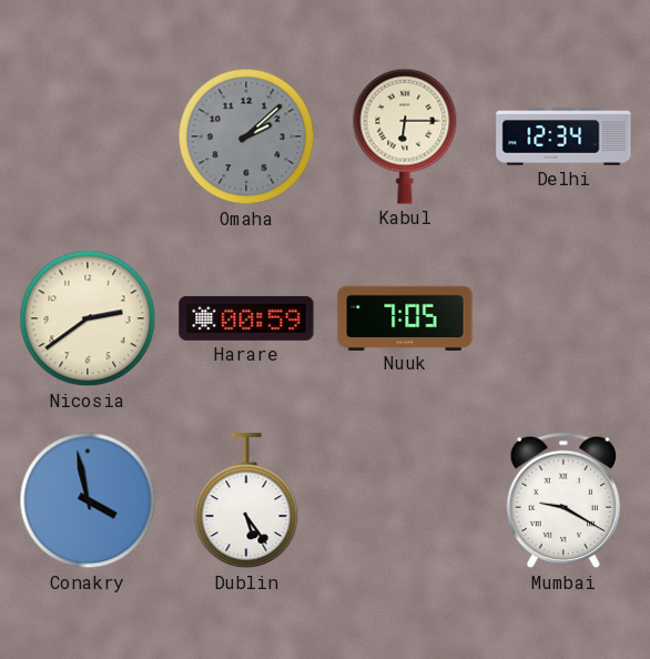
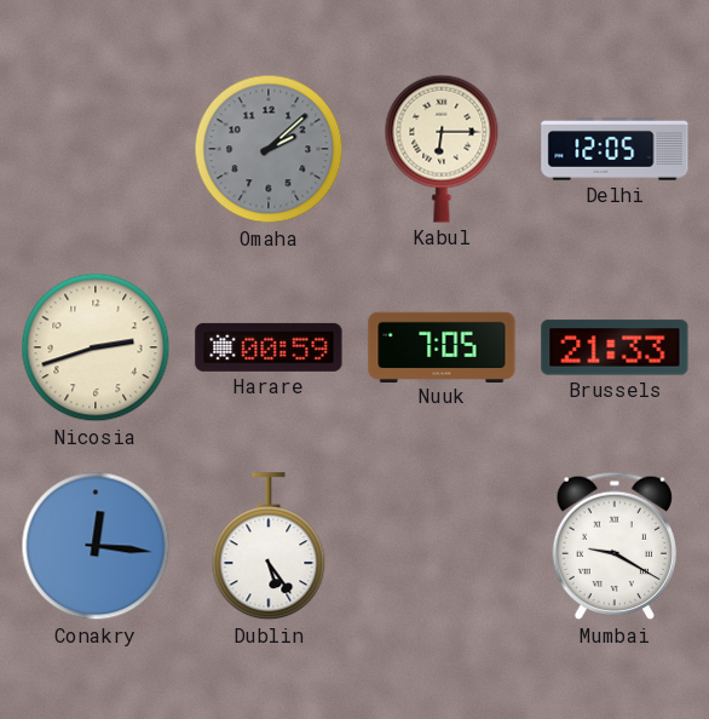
Delhi: 12:34 -> 12:05
Nicosia: 2:39 -> 2:42
Brussels: none -> 21:33
Conakry: 3:58 -> 12:16
